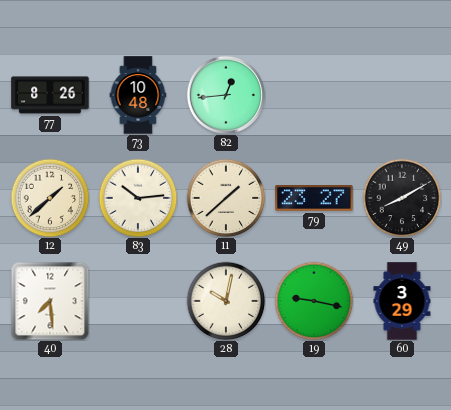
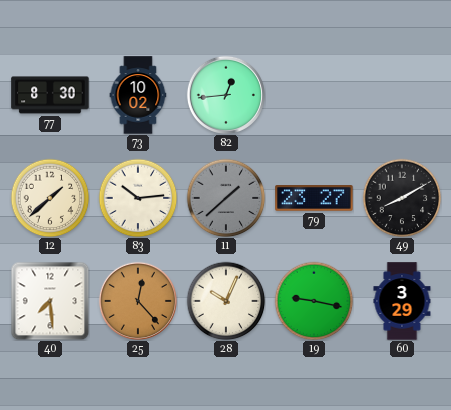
77: 8:26 -> 8:30
73: 10:48 -> 10:02
11 dial: cream -> grey
25: none -> 12:23
28: 10:02 -> 10:04
